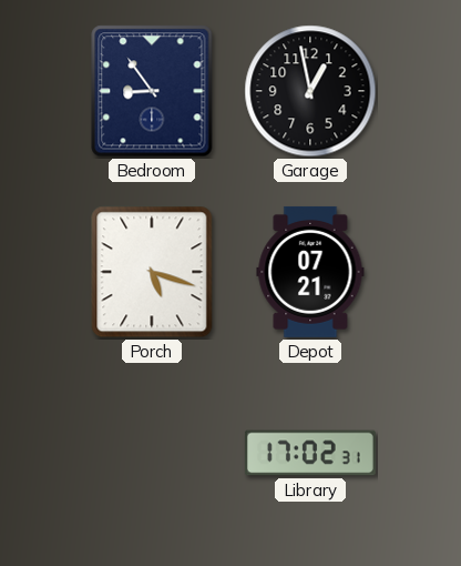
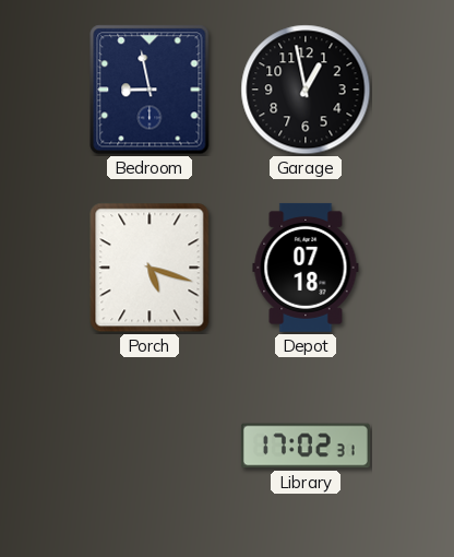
Bedroom: 8:54 -> 8:58
Depot: 07:21 -> 07:18
